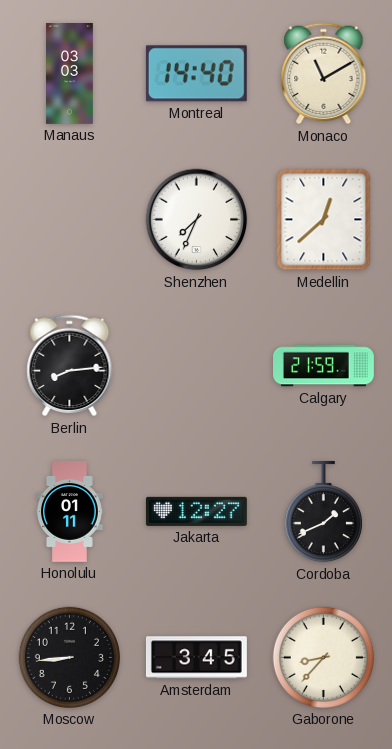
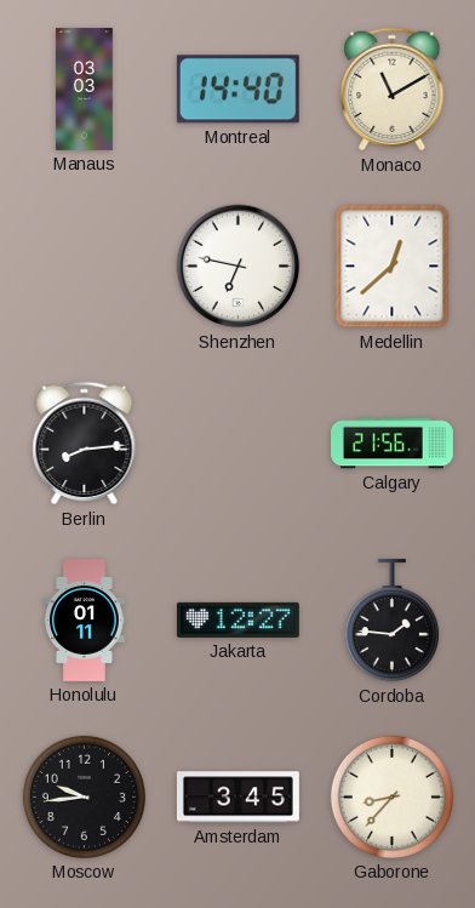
Shenzhen: 7:34 -> 6:47
Calgary: 21:59 -> 21:56
Cordoba: 1:41 -> 1:46
Moscow: 8:44 -> 9:44
